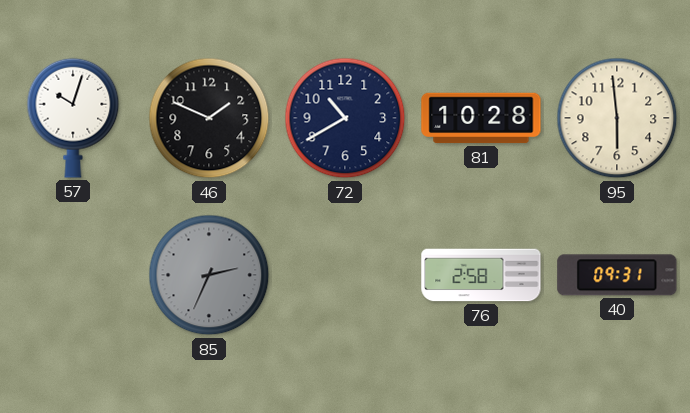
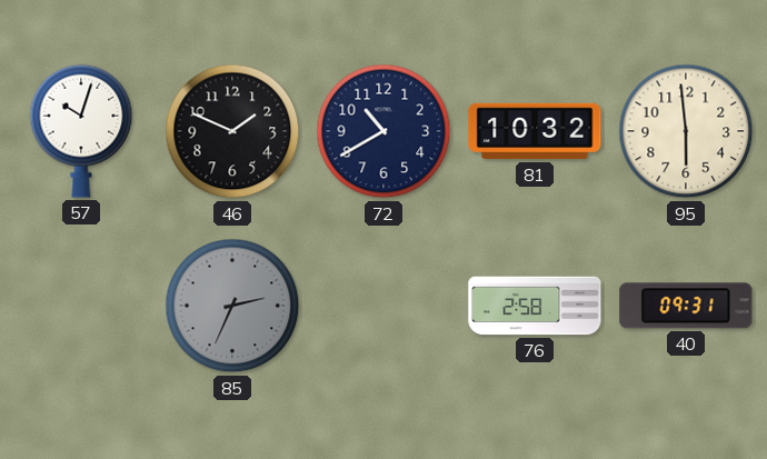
81: 10:28 -> 10:32
